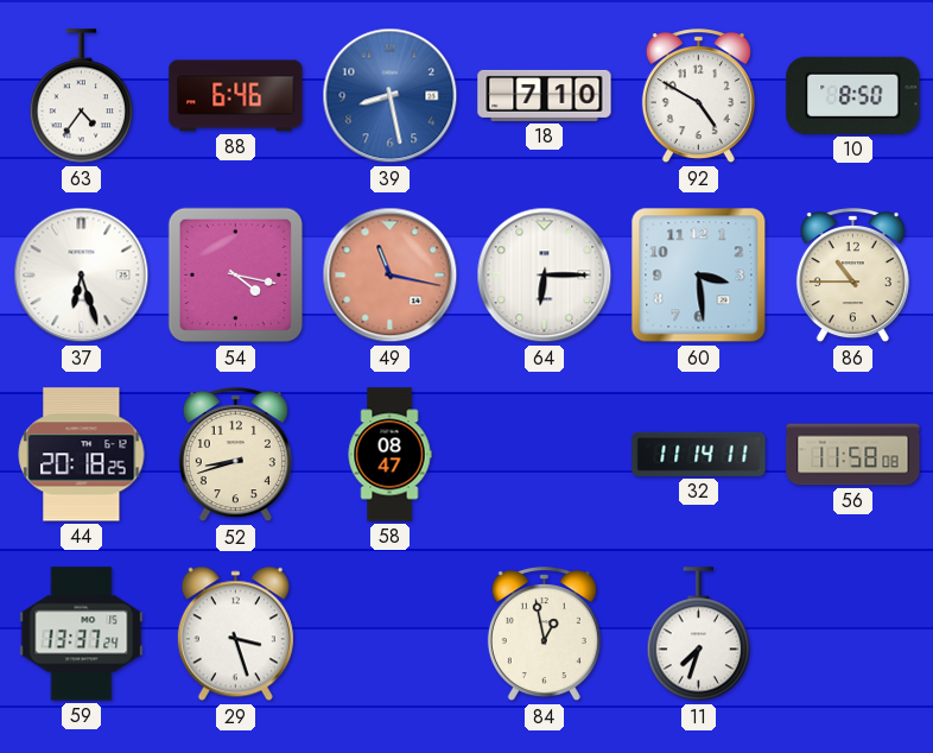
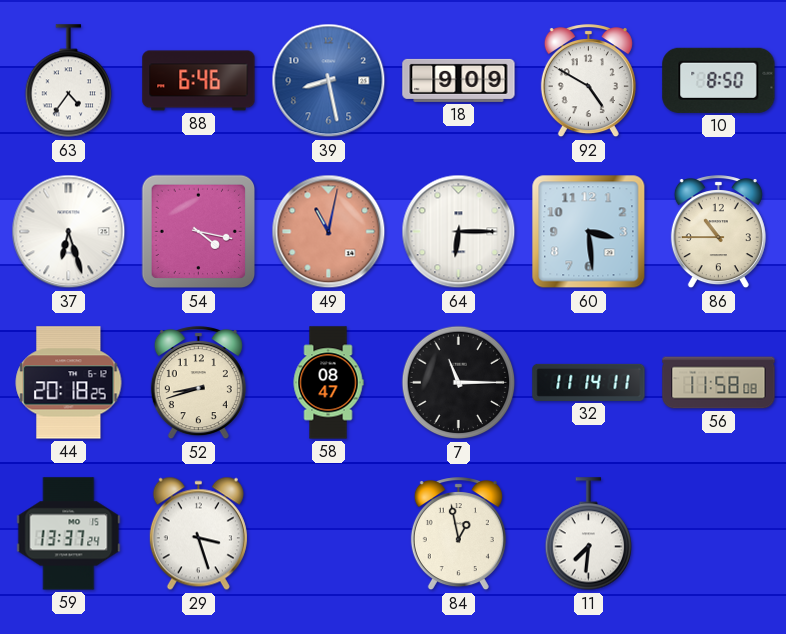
18: 7:10 -> 9:09
49: 11:17 -> 11:02
7: none -> 11:15
11: 7:33 -> 7:31
